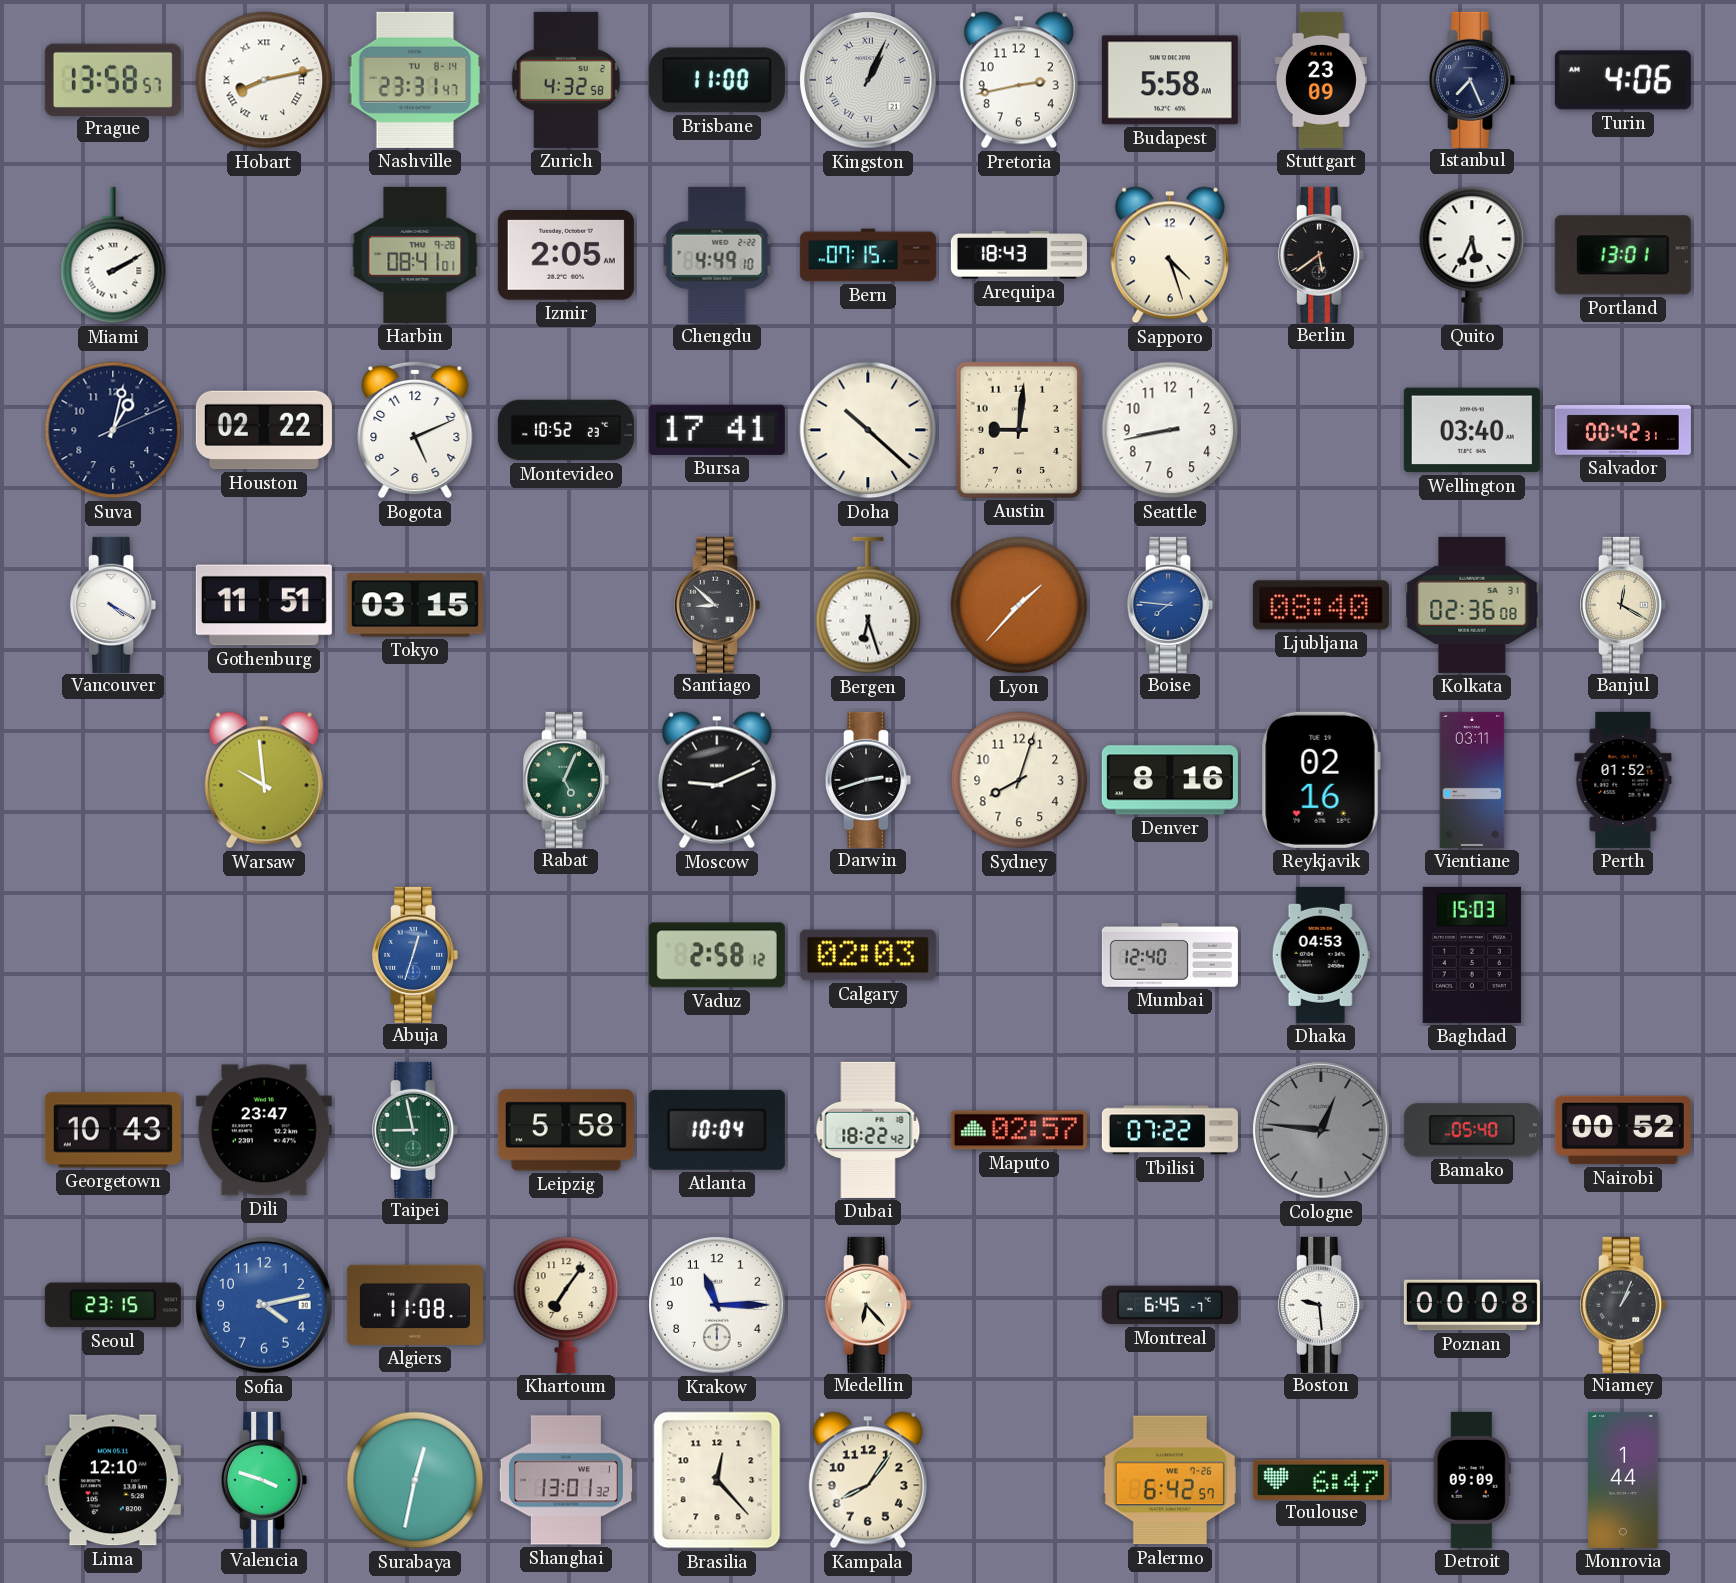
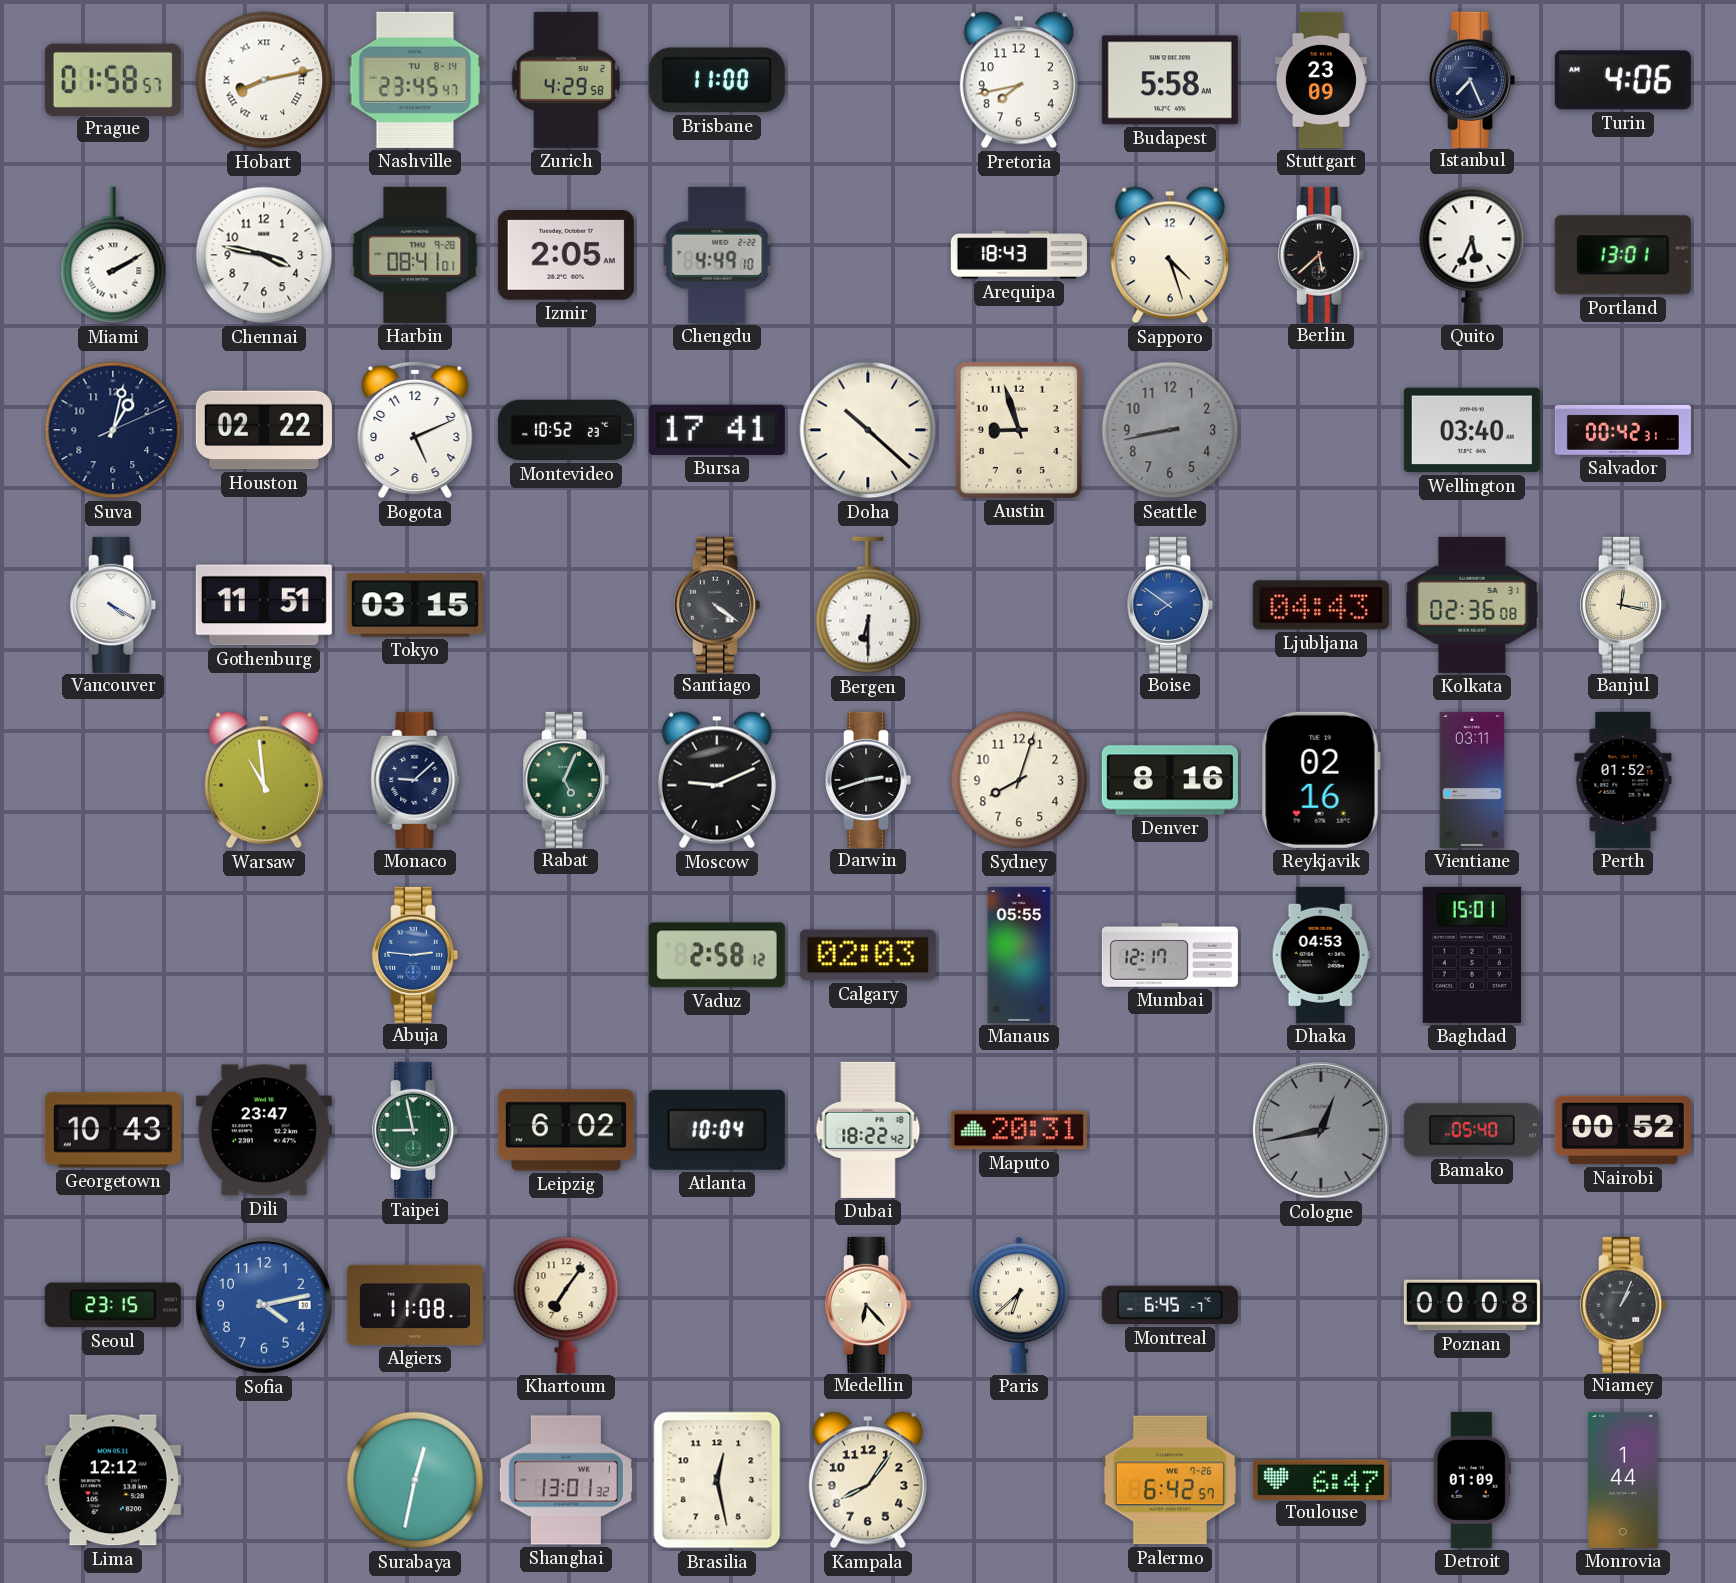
Prague: 13:58 -> 01:58
Nashville: 23:31 -> 23:45
Zurich: 4:32 -> 4:29
Kingston: 1:04 -> none
Pretoria: 2:43 -> 7:43
Chennai: none -> 3:47
Bern: 07:15 -> none
Berlin: 5:39 -> 5:38
Austin: 9:01 -> 8:57
Seattle dial: white -> grey
Santiago: 8:52 -> 4:21
Bergen: 6:27 -> 6:30
Lyon: 1:37 -> none
Boise: 7:46 -> 7:51
Ljubljana: 08:40 -> 04:43
Banjul: 12:20 -> 12:17
Warsaw: 9:59 -> 10:59
Monaco: none -> 9:08
Abuja: 12:33 -> 2:46
Manaus: none -> 05:55
Mumbai: 12:40 -> 12:17
Baghdad: 15:03 -> 15:01
Leipzig: 5:58 -> 6:02
Maputo: 02:57 -> 20:31
Tbilisi: 07:22 -> none
Cologne: 12:46 -> 12:43
Krakow: 11:15 -> none
Paris: none -> 6:38
Boston: 9:29 -> none
Lima: 12:10 -> 12:12
Valencia: 3:48 -> none
Brasilia: 12:23 -> 12:28
Detroit: 09:09 -> 01:09
